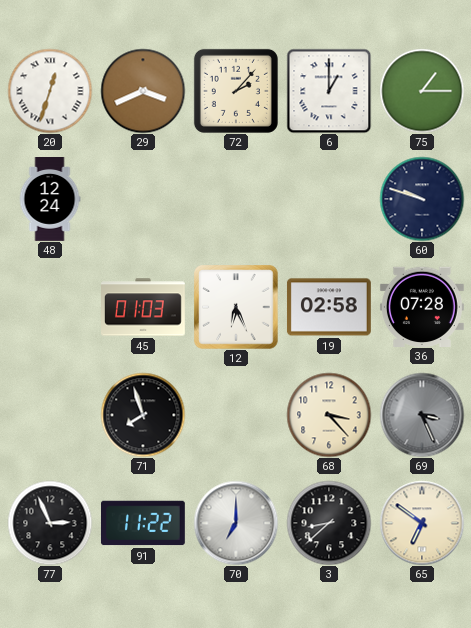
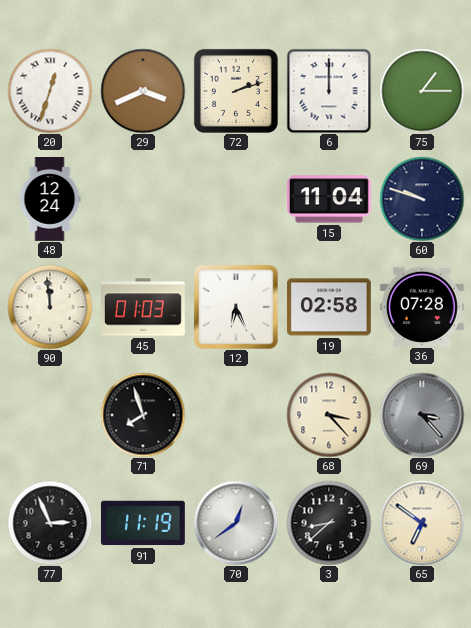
72: 2:07 -> 2:12
6: 1:00 -> 12:00
15: none -> 11:04
90: none -> 11:59
69: 3:26 -> 3:23
91: 11:22 -> 11:19
70: 7:00 -> 12:39
